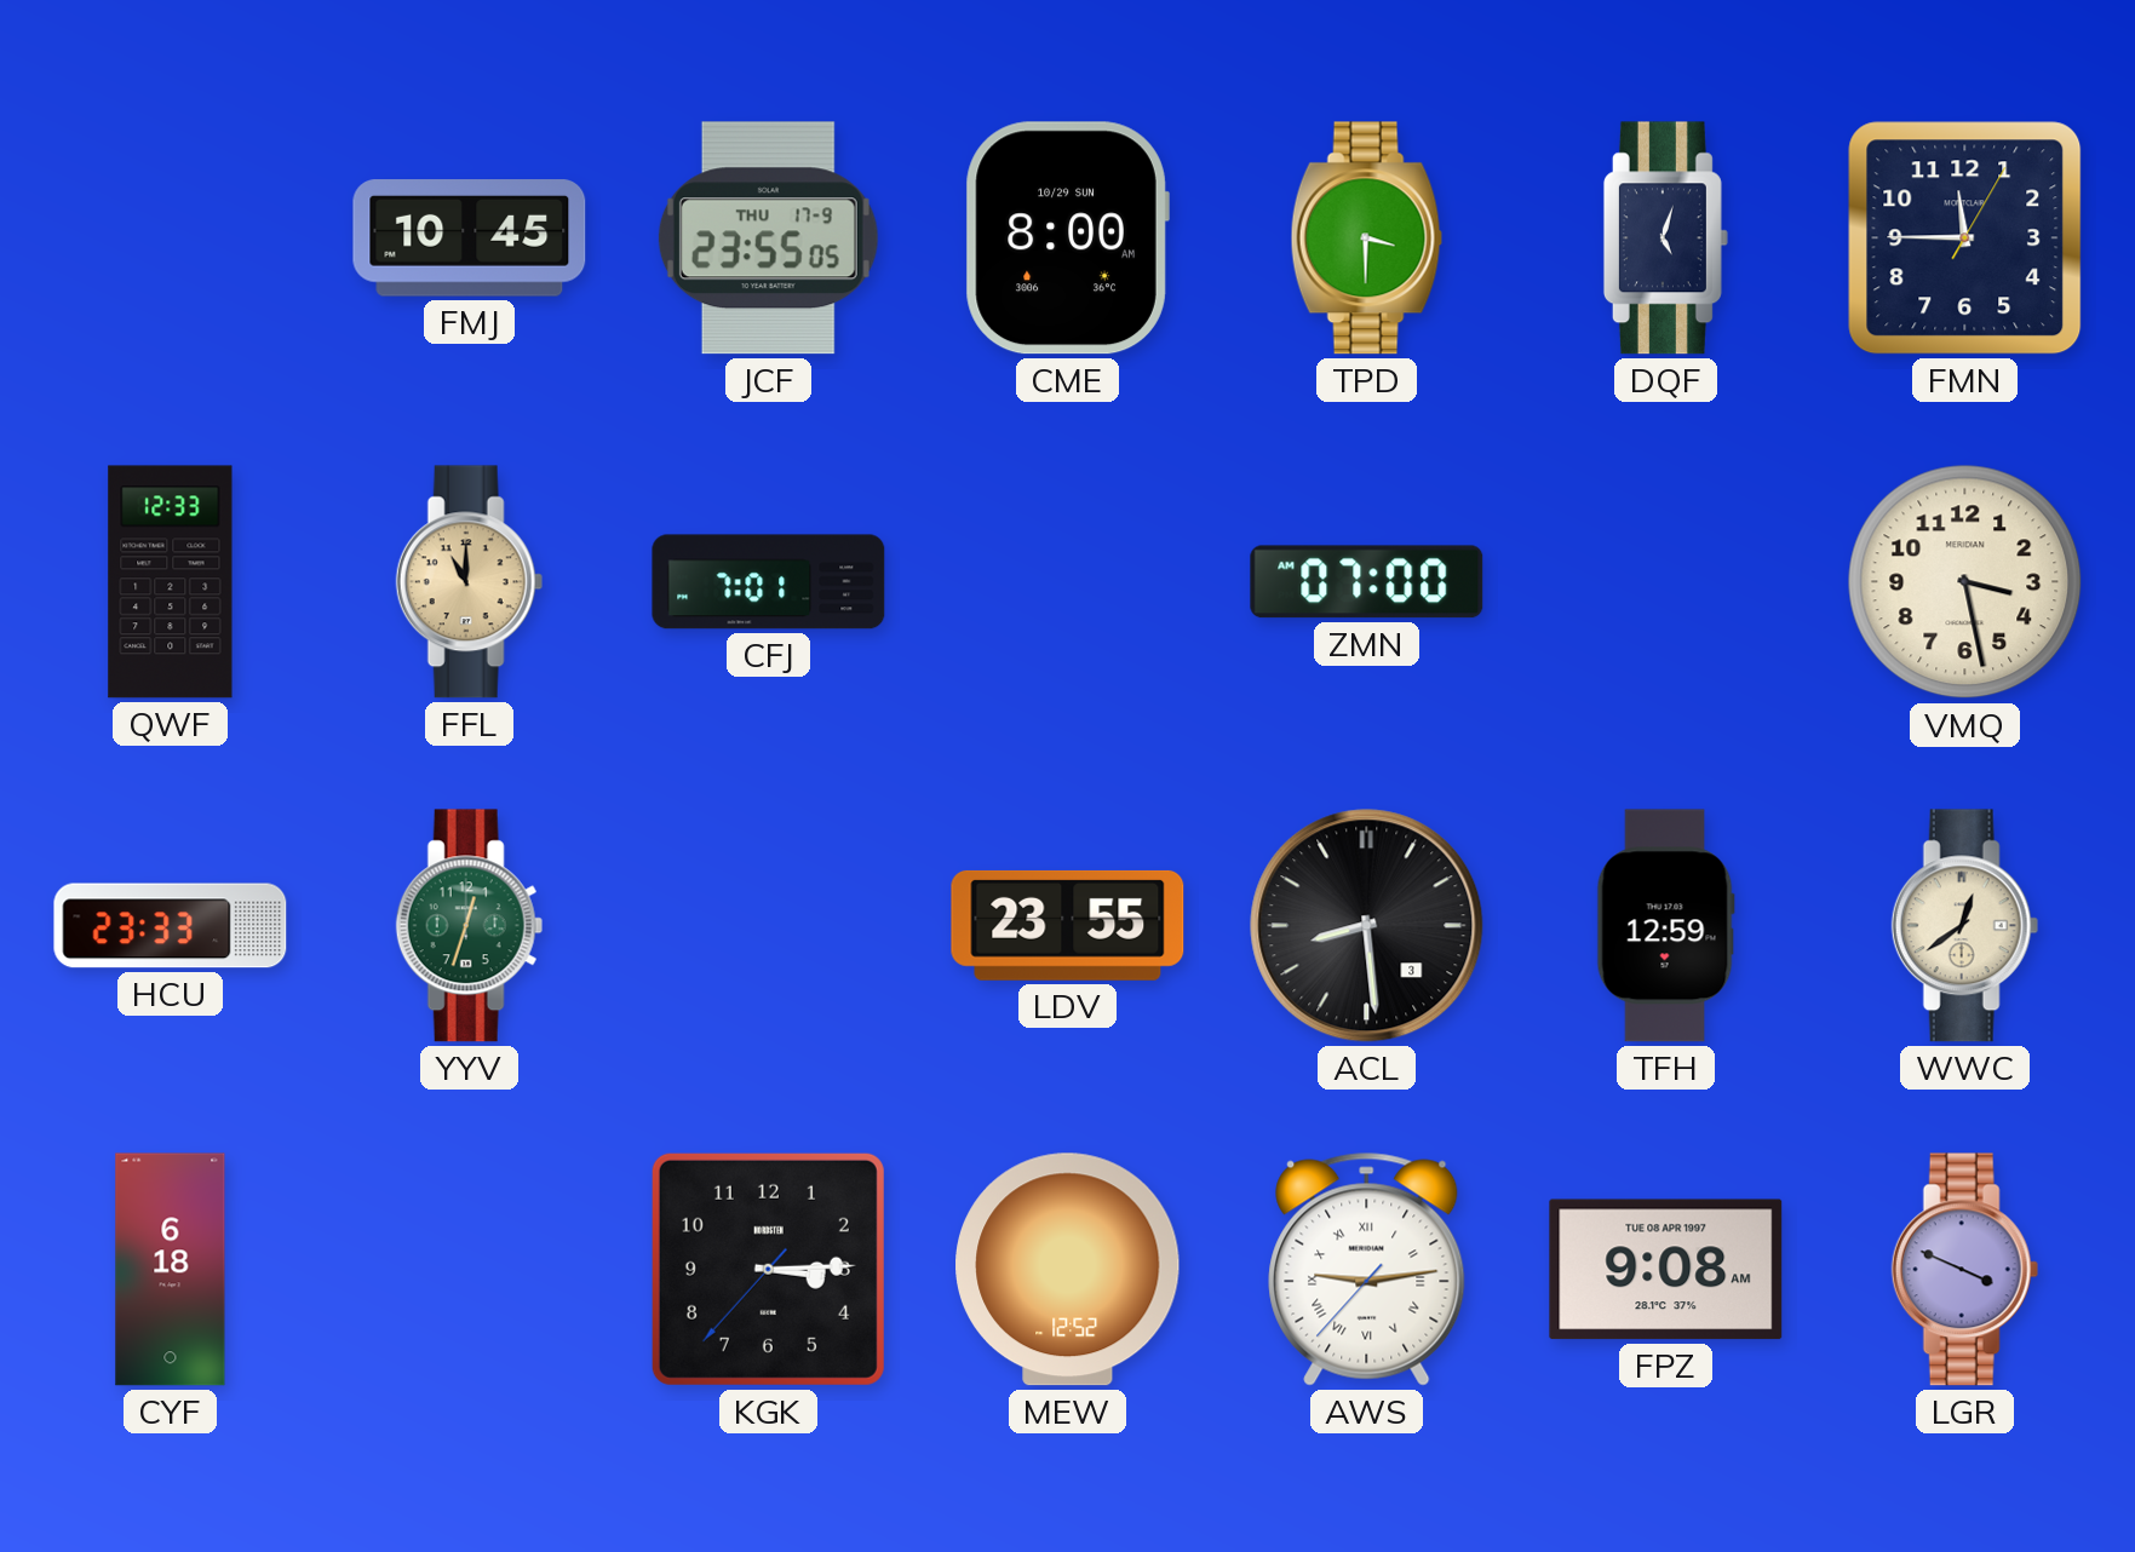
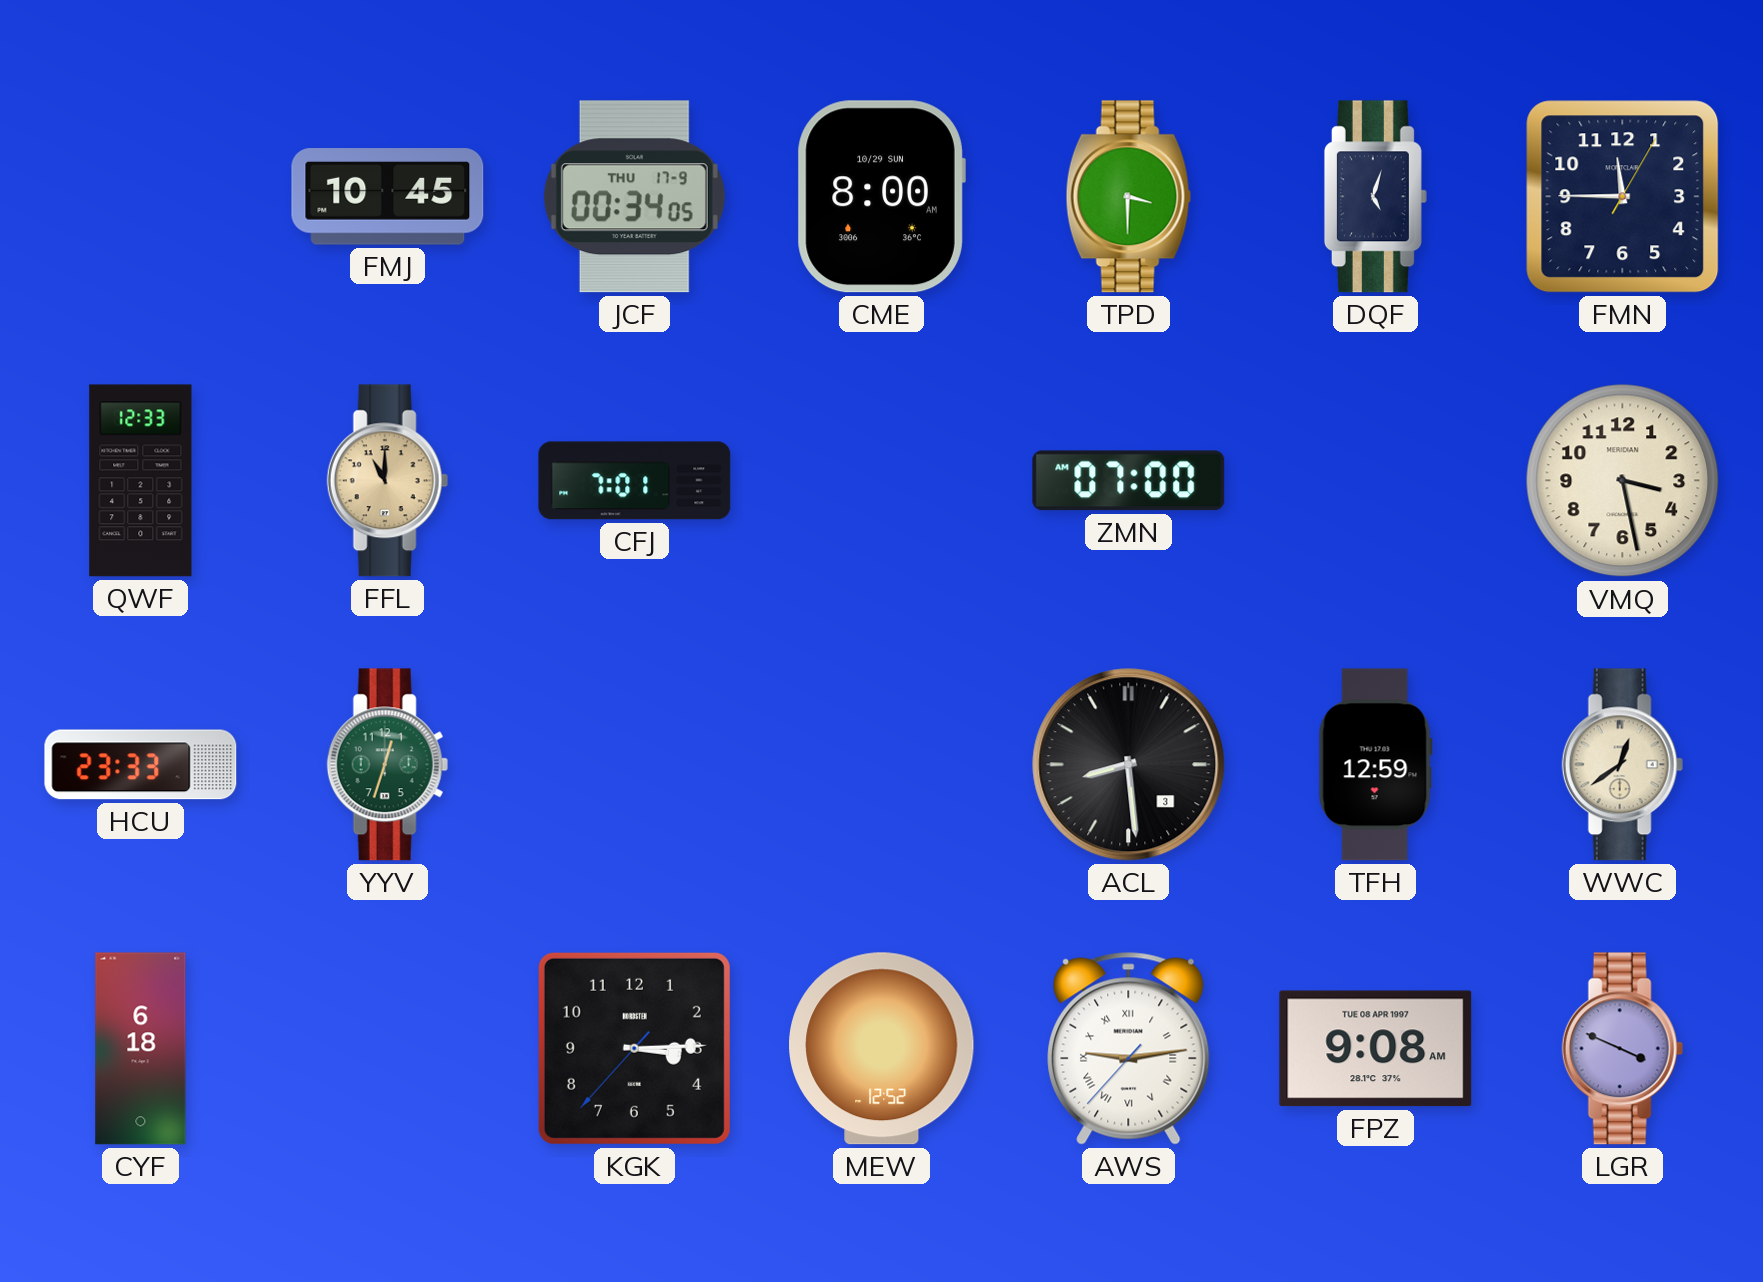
JCF: 23:55 -> 00:34
LDV: 23:55 -> none
